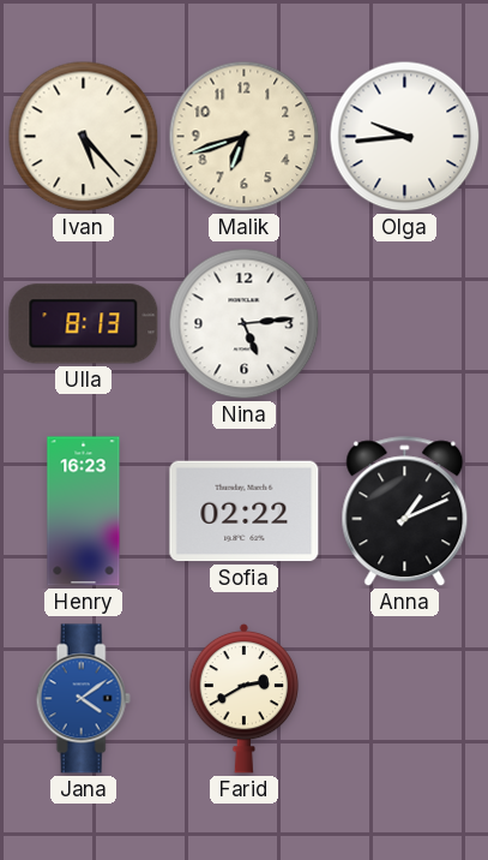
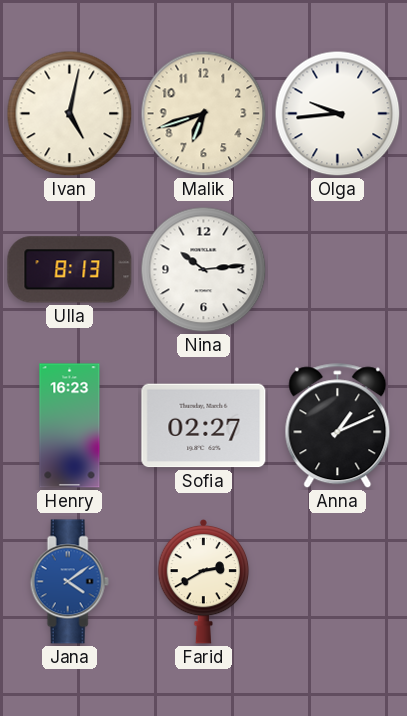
Ivan: 5:23 -> 5:02
Nina: 5:14 -> 10:14
Sofia: 02:22 -> 02:27
